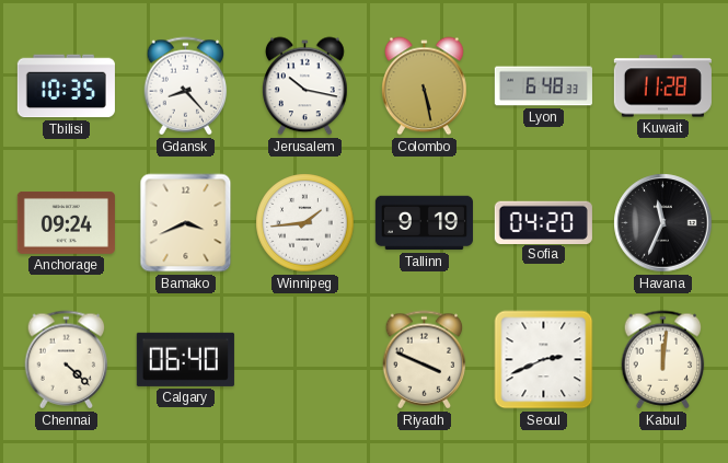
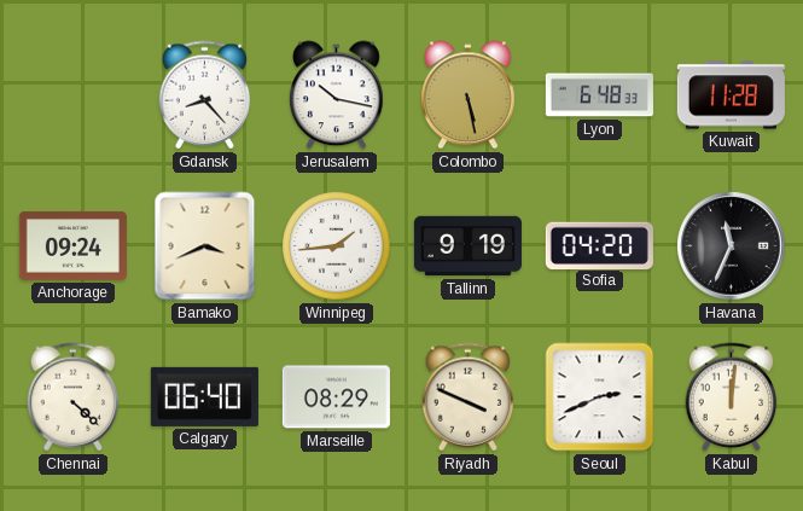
Tbilisi: 10:35 -> none
Marseille: none -> 08:29
